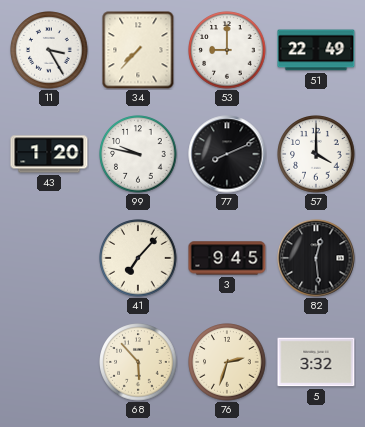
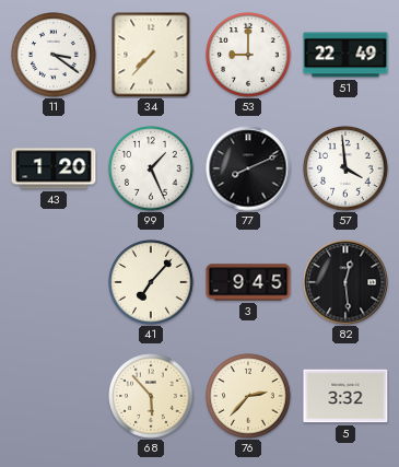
11: 3:25 -> 3:21
99: 9:47 -> 1:26
57: 4:00 -> 3:59
76: 2:33 -> 2:37
